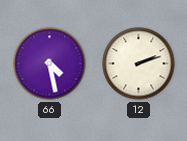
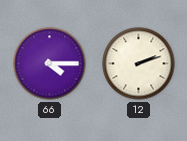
66: 4:28 -> 4:15
